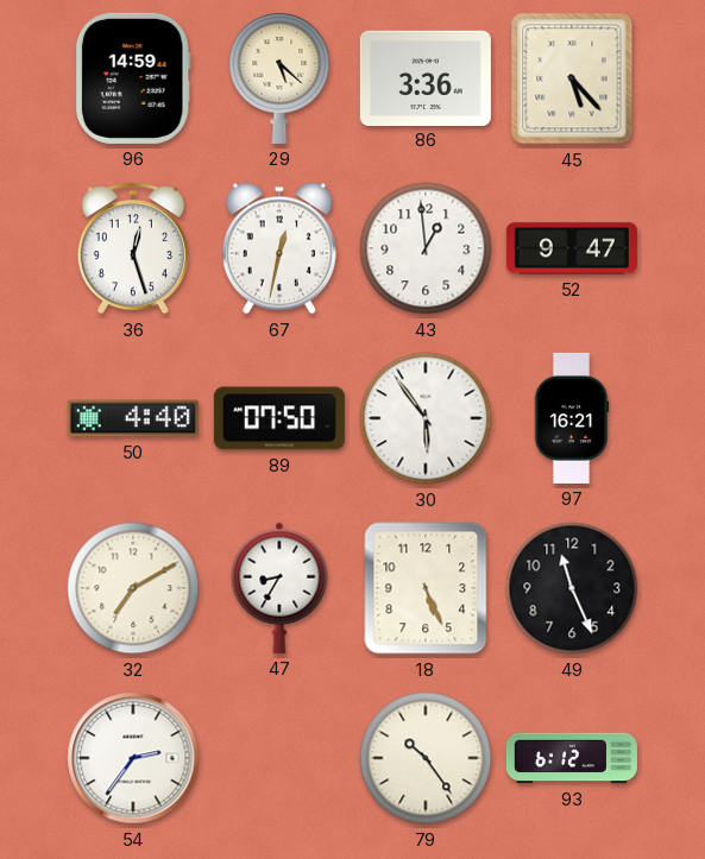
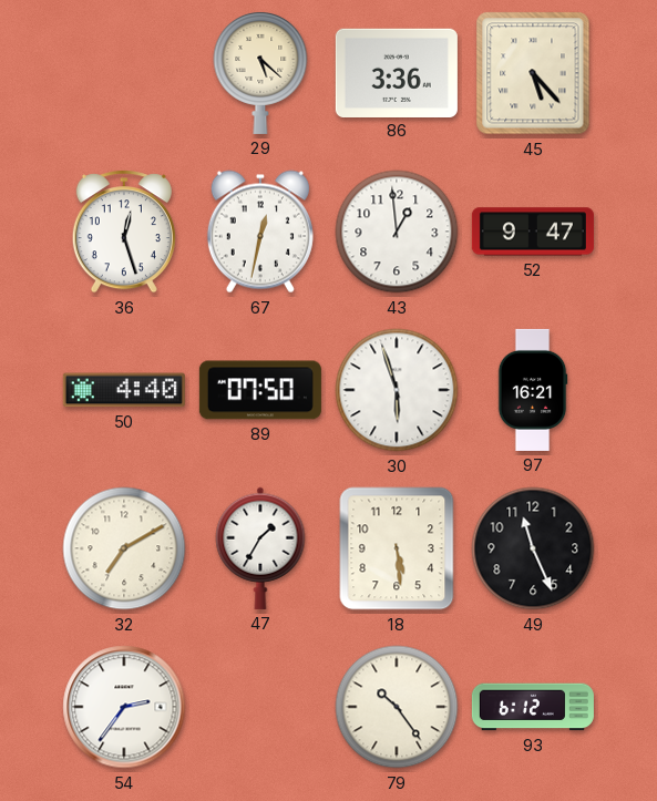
96: 14:59 -> none
30: 5:54 -> 5:57
47: 8:35 -> 1:35
18: 5:26 -> 5:29
